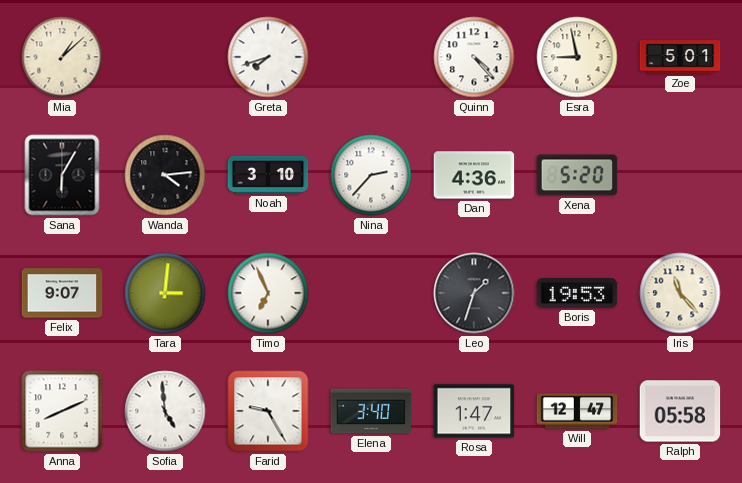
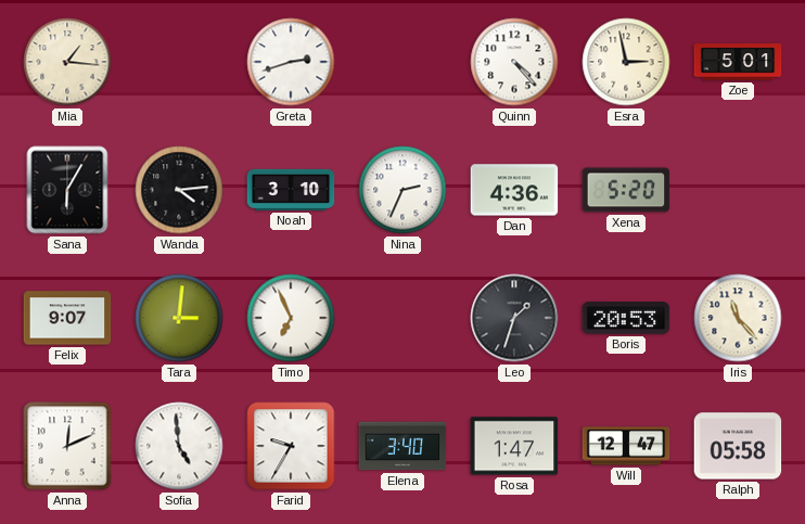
Mia: 1:08 -> 1:16
Greta: 7:42 -> 2:42
Esra: 8:58 -> 2:58
Nina: 2:37 -> 2:34
Boris: 19:53 -> 20:53
Anna: 8:11 -> 12:11
Farid: 9:25 -> 9:35
